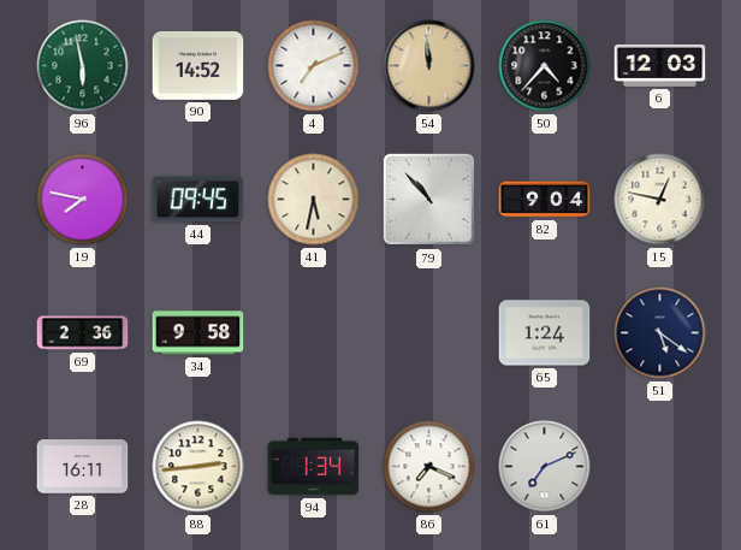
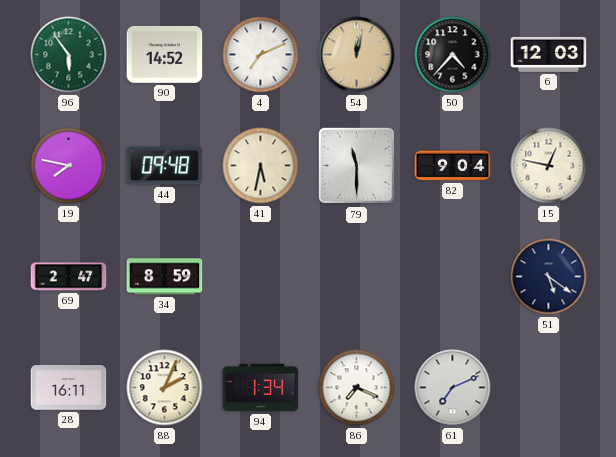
96: 5:58 -> 5:54
54: 11:59 -> 12:02
44: 09:45 -> 09:48
79: 10:53 -> 11:30
69: 2:36 -> 2:47
34: 9:58 -> 8:59
65: 1:24 -> none
88: 2:44 -> 2:04
